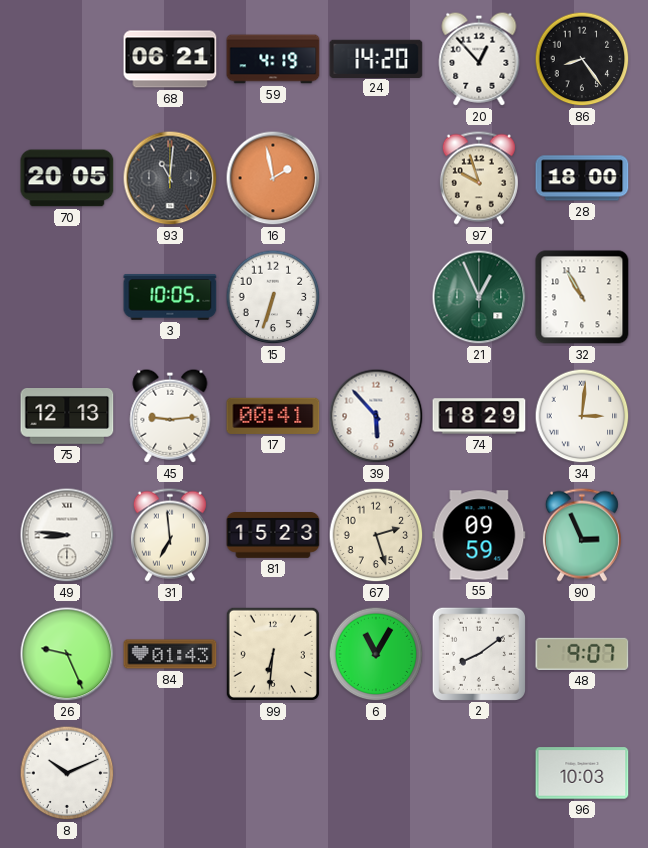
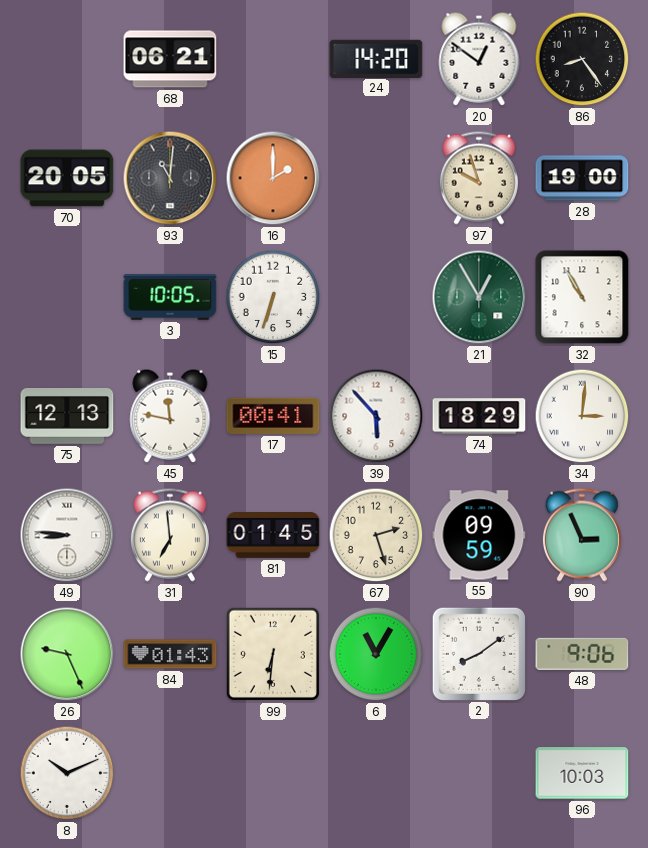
59: 4:19 -> none
20: 12:53 -> 12:51
16: 1:58 -> 2:00
28: 18:00 -> 19:00
21: 12:56 -> 12:55
45: 9:14 -> 11:47
81: 15:23 -> 01:45
48: 9:07 -> 9:06
